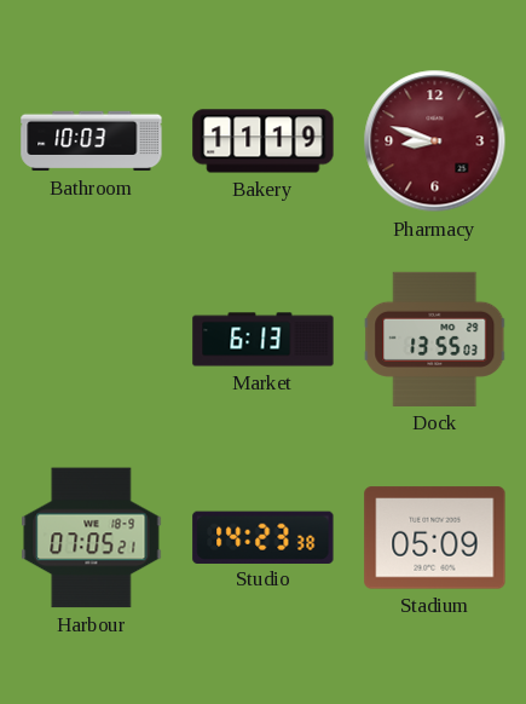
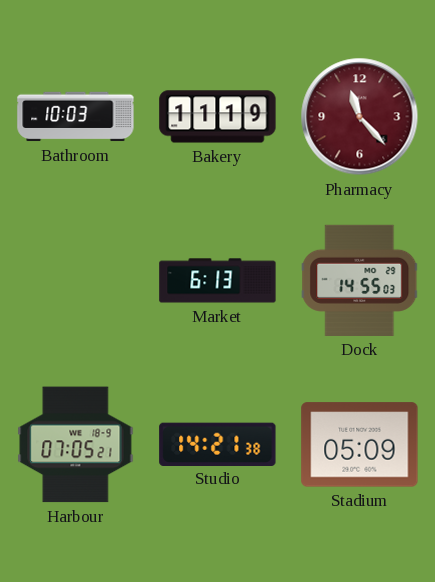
Pharmacy: 8:48 -> 11:23
Dock: 13:55 -> 14:55
Studio: 14:23 -> 14:21
